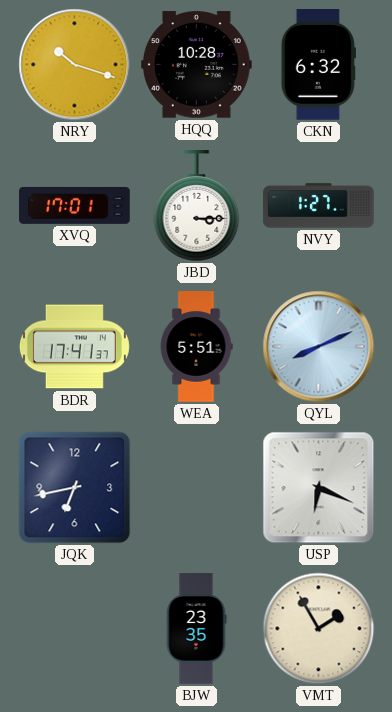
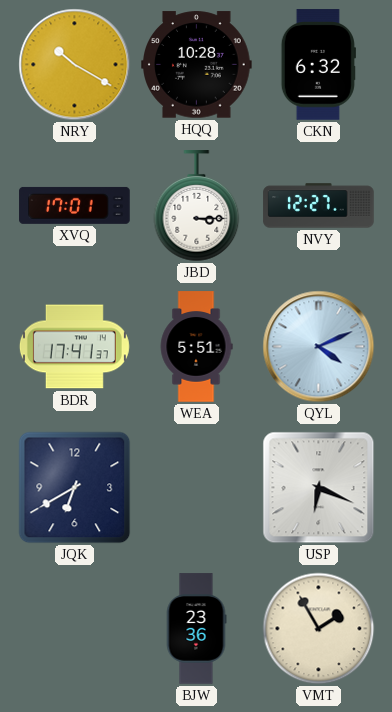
NRY: 10:18 -> 10:20
NVY: 1:27 -> 12:27
QYL: 8:11 -> 4:11
JQK: 6:43 -> 6:40
BJW: 23:35 -> 23:36
